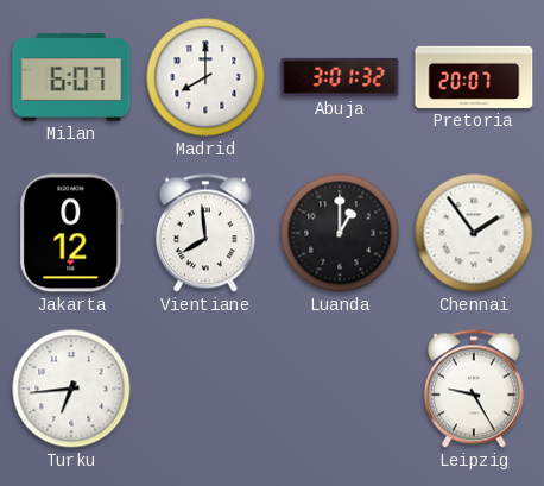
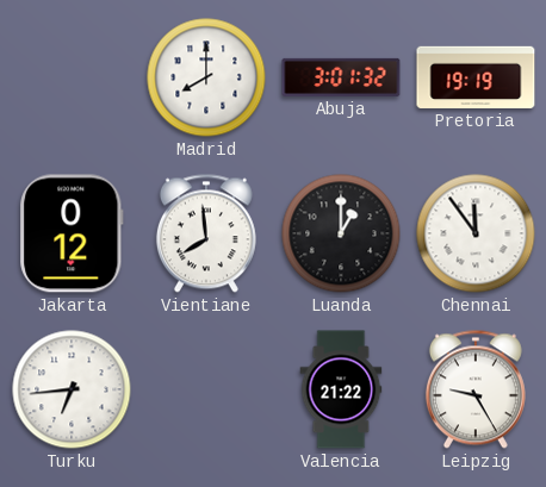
Milan: 6:07 -> none
Pretoria: 20:07 -> 19:19
Chennai: 1:54 -> 11:54
Valencia: none -> 21:22
